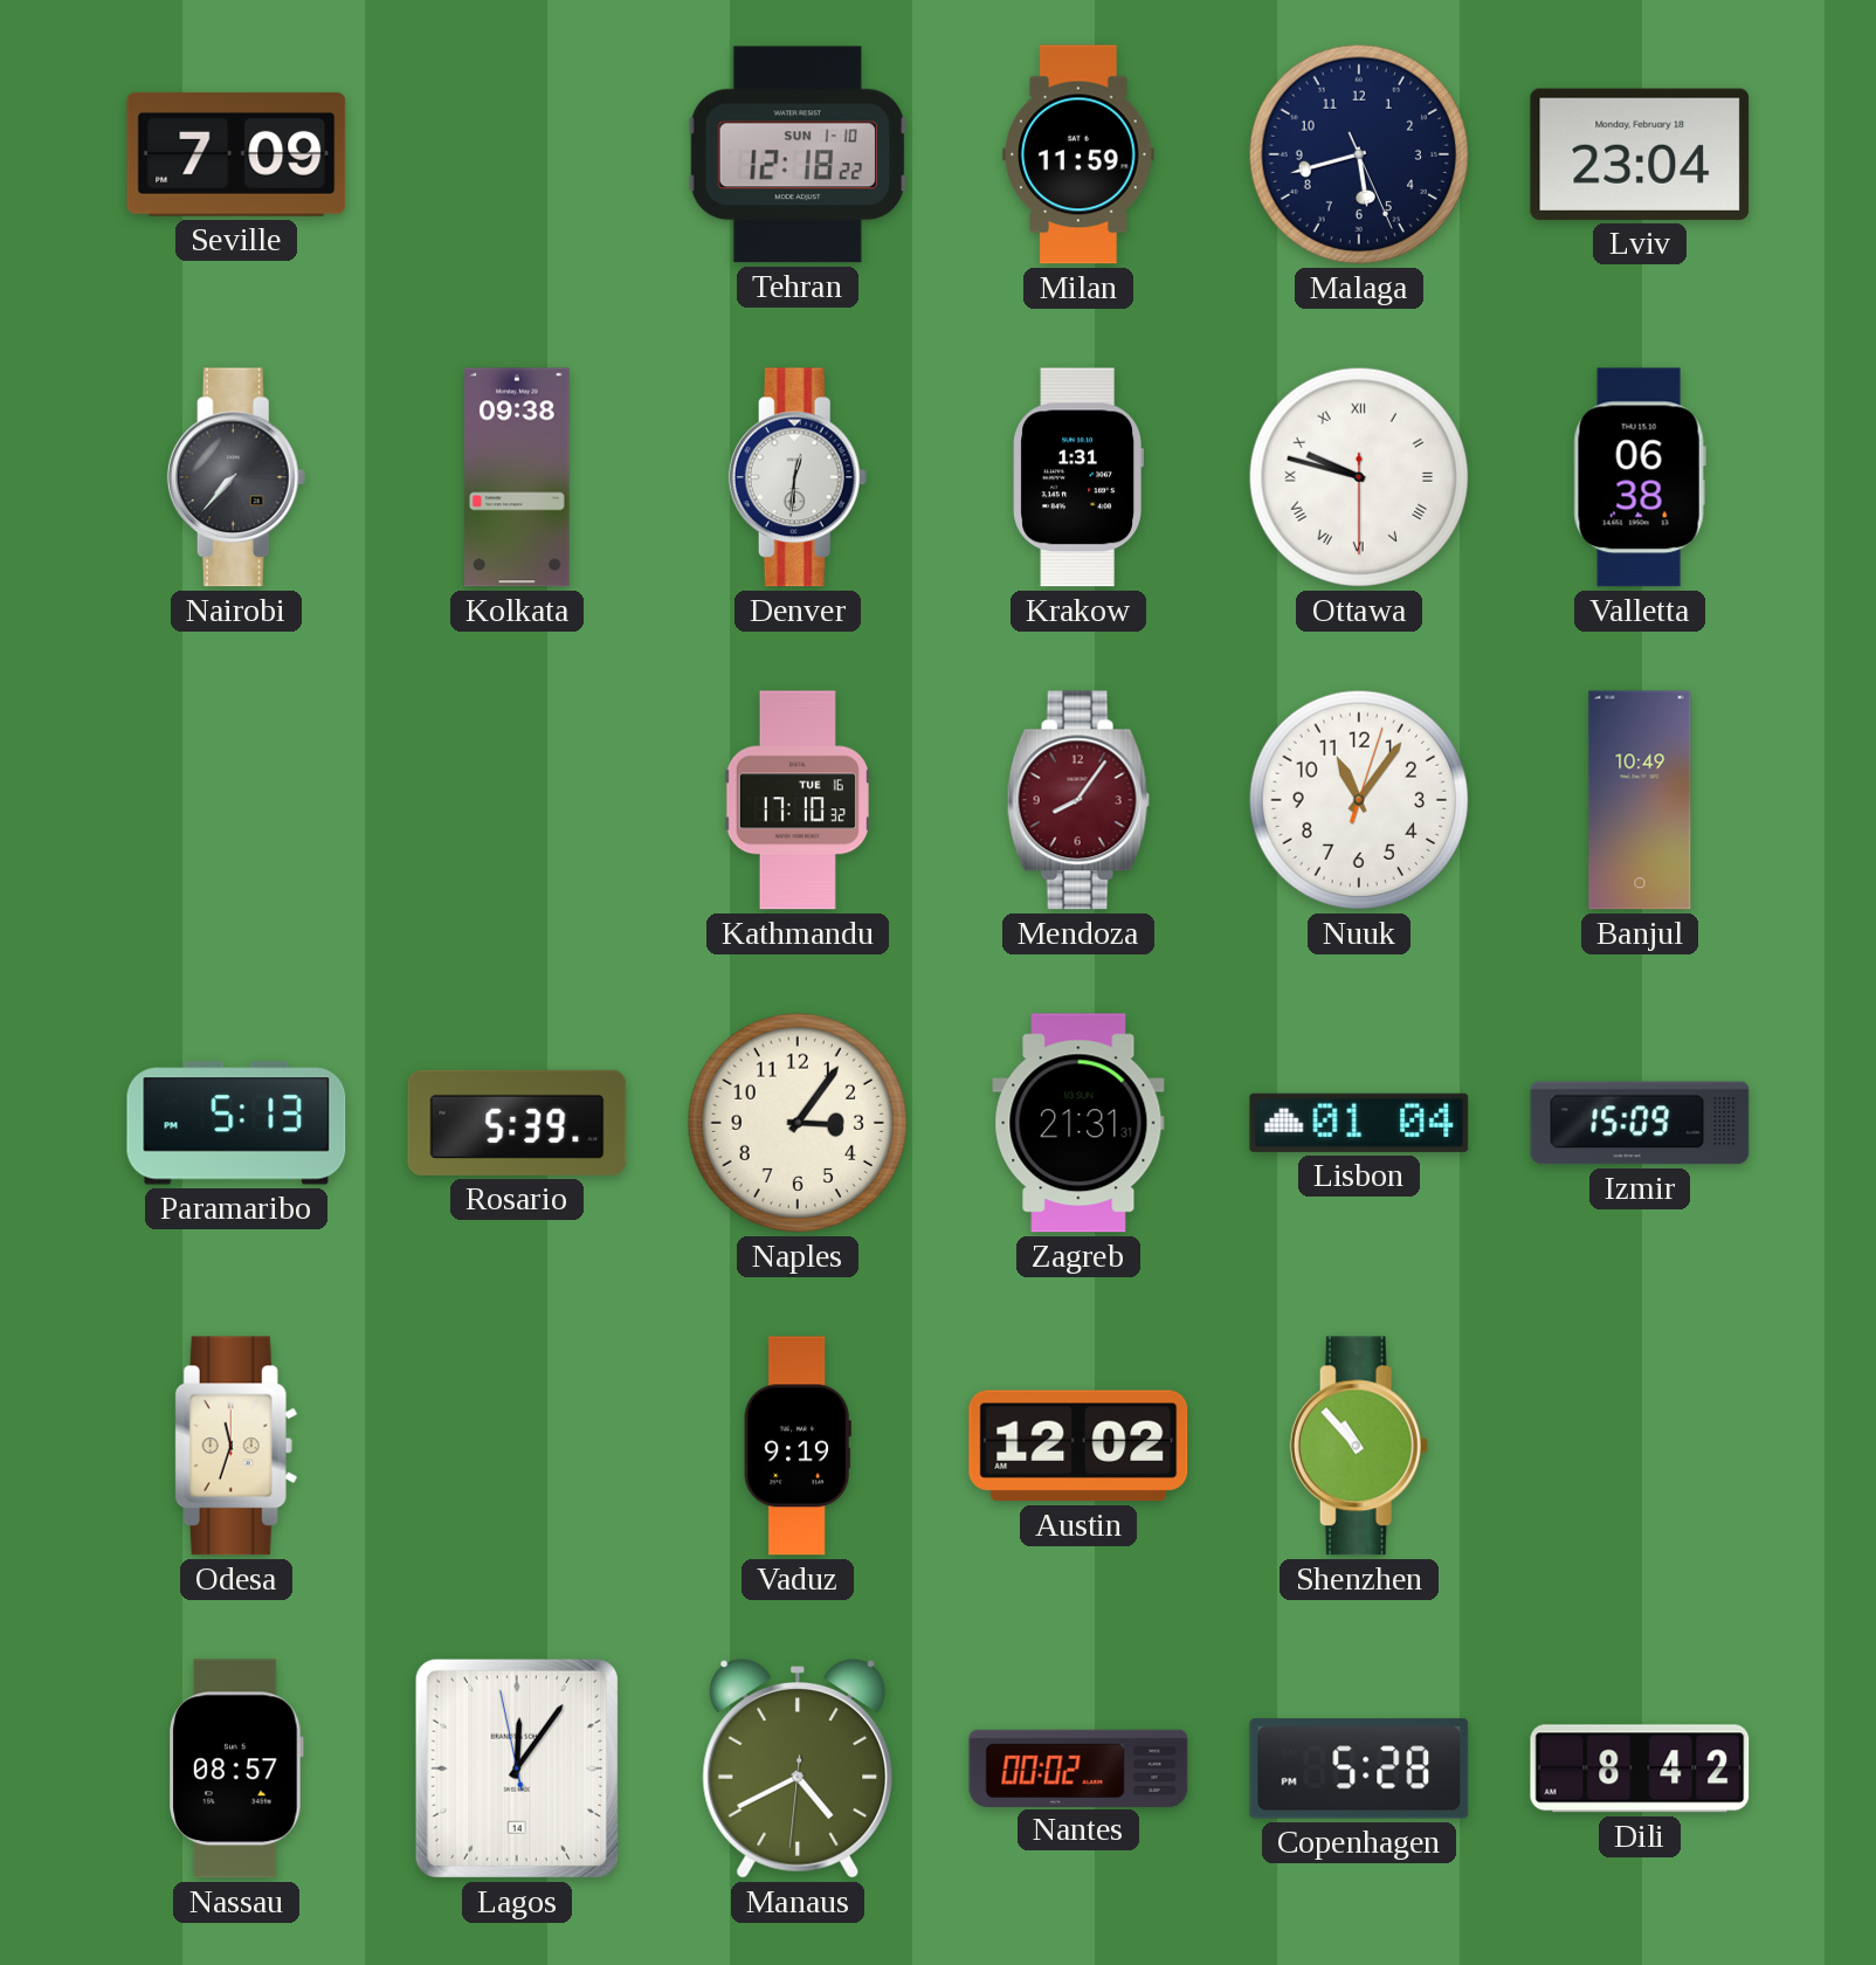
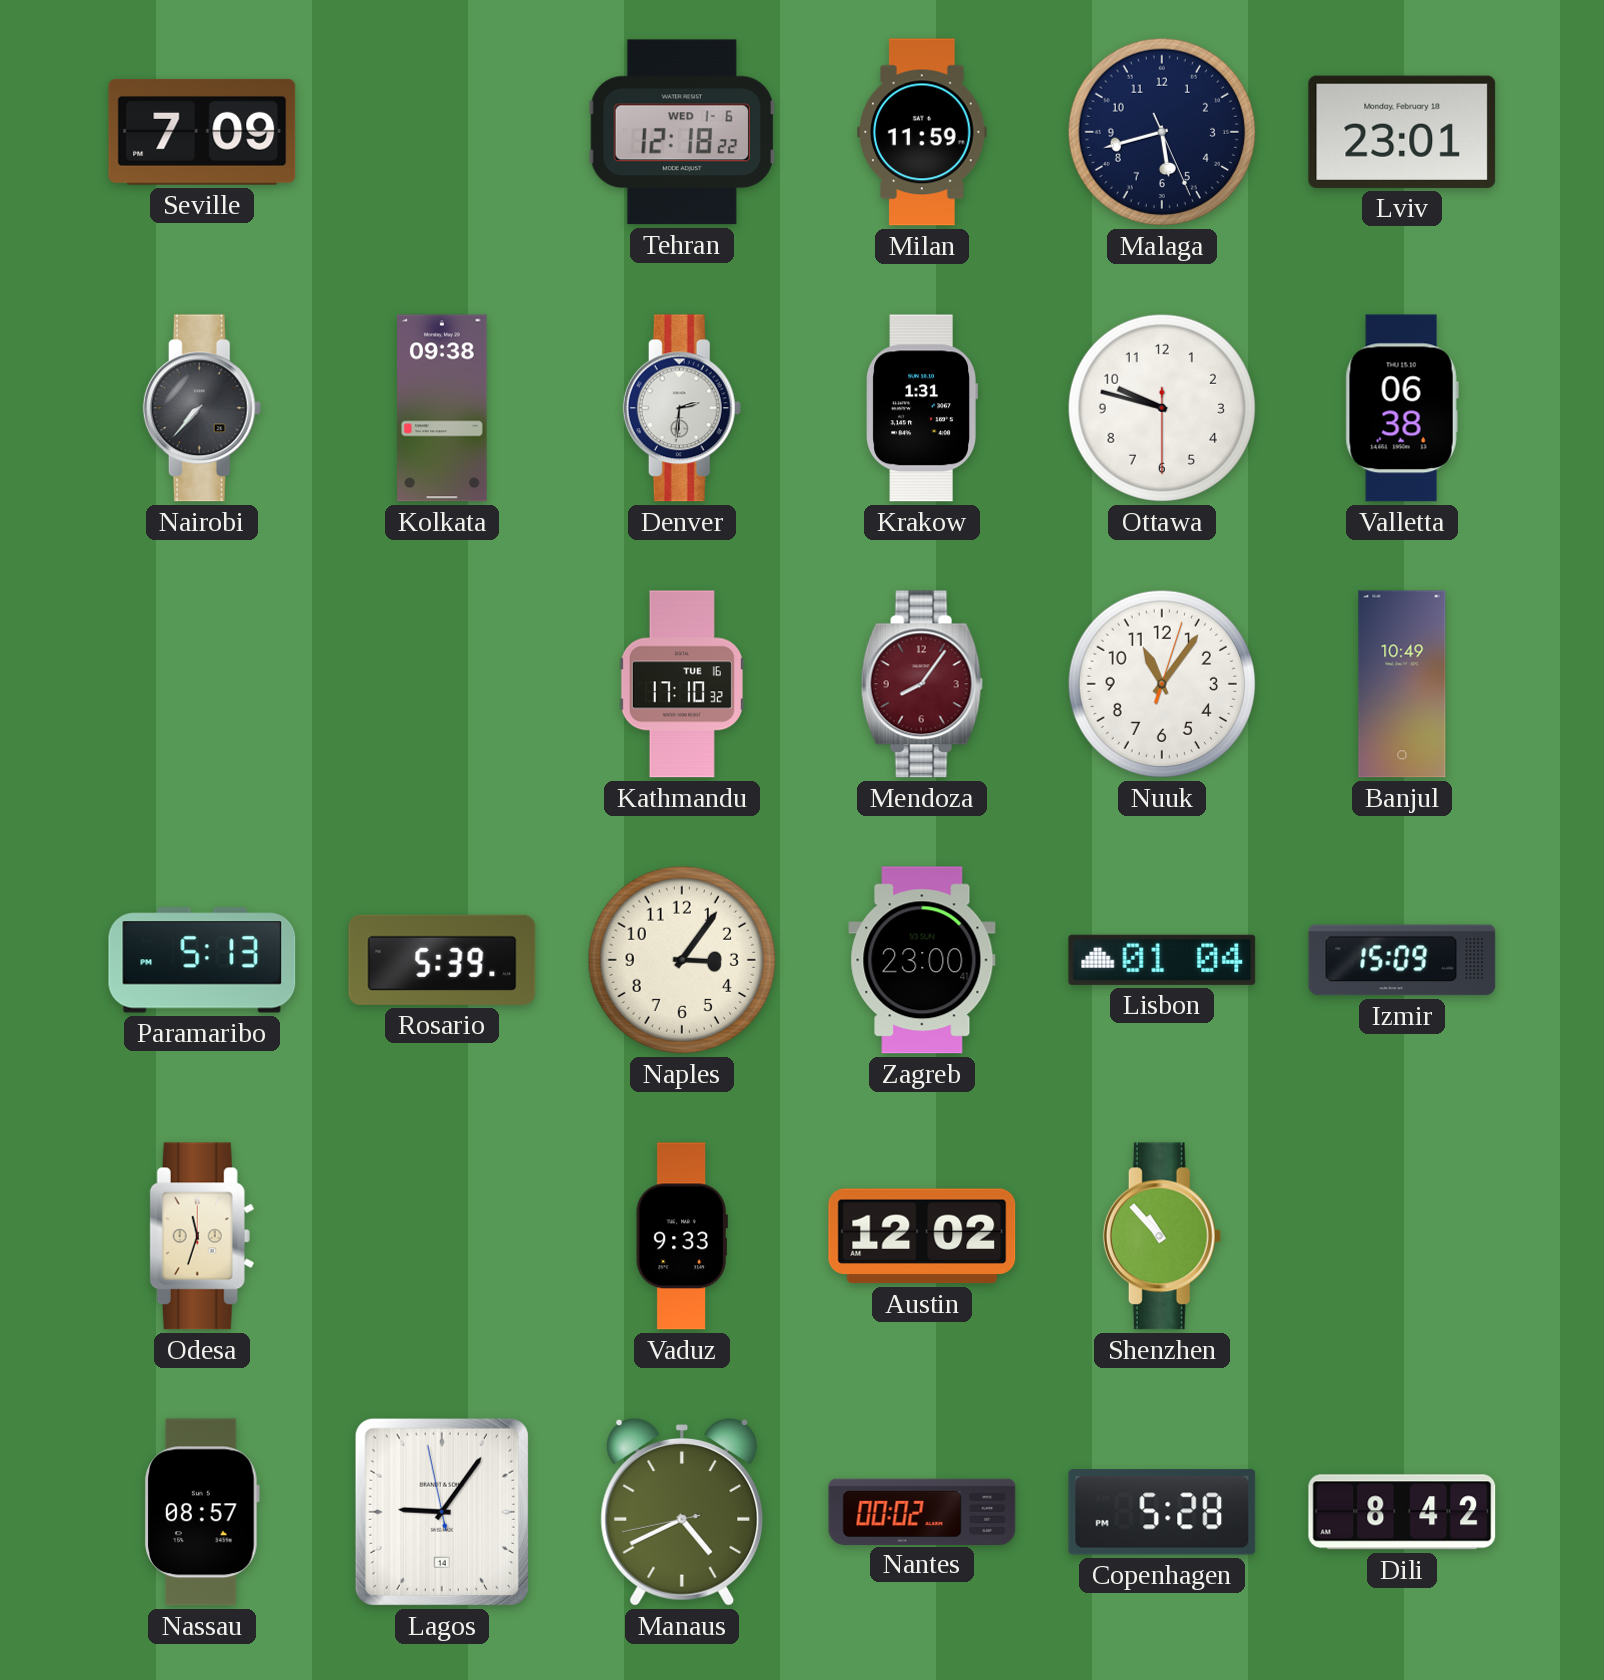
Tehran date: SUN 1-10 -> WED 1-6
Lviv: 23:04 -> 23:01
Denver: 12:31 -> 2:31
Ottawa numerals: Roman -> Arabic
Zagreb: 21:31 -> 23:00
Vaduz: 9:19 -> 9:33
Lagos: 12:05 -> 9:05
Manaus: 4:40:31 -> 4:40:43
